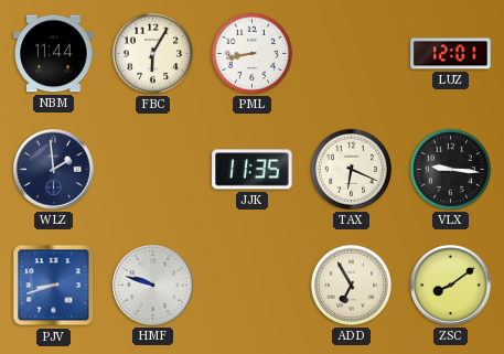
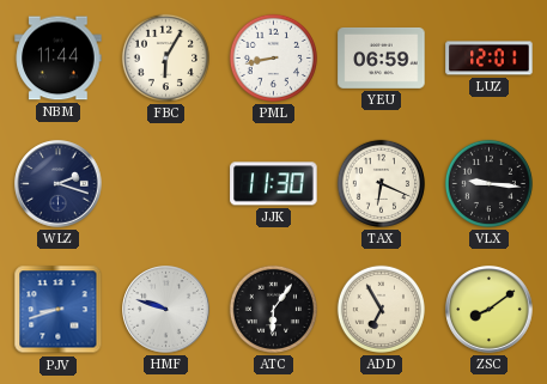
YEU: none -> 06:59
WLZ: 1:59 -> 2:18
JJK: 11:35 -> 11:30
ATC: none -> 6:06
